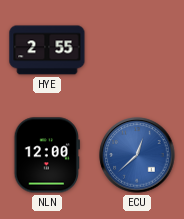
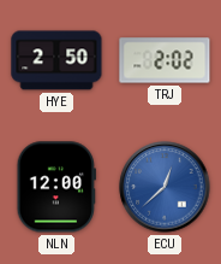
HYE: 2:55 -> 2:50
TRJ: none -> 2:02
